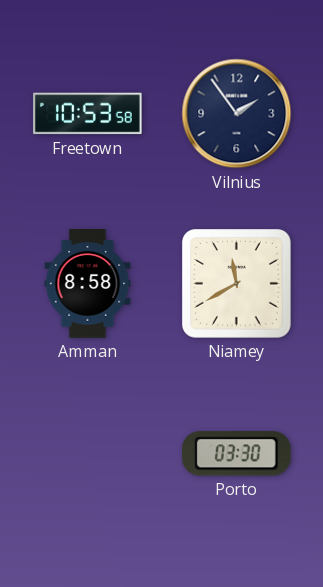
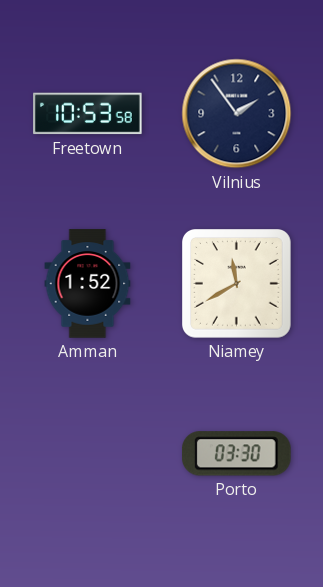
Amman: 8:58 -> 1:52
